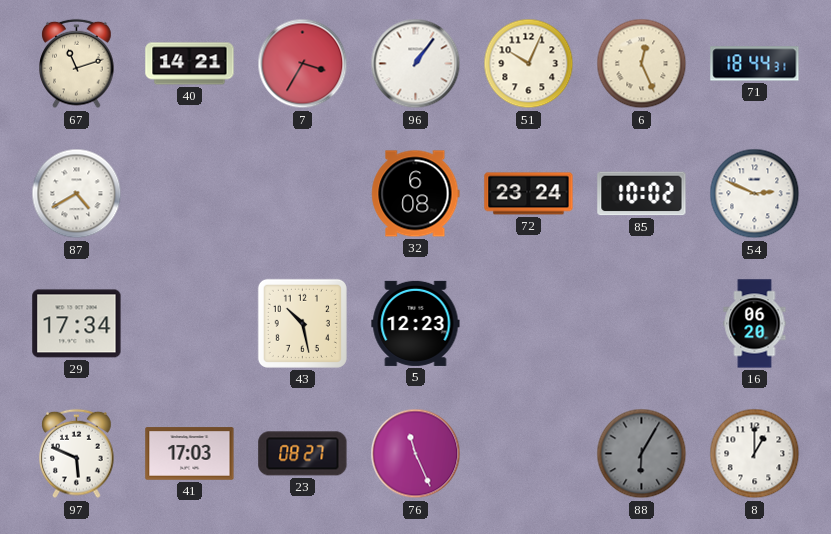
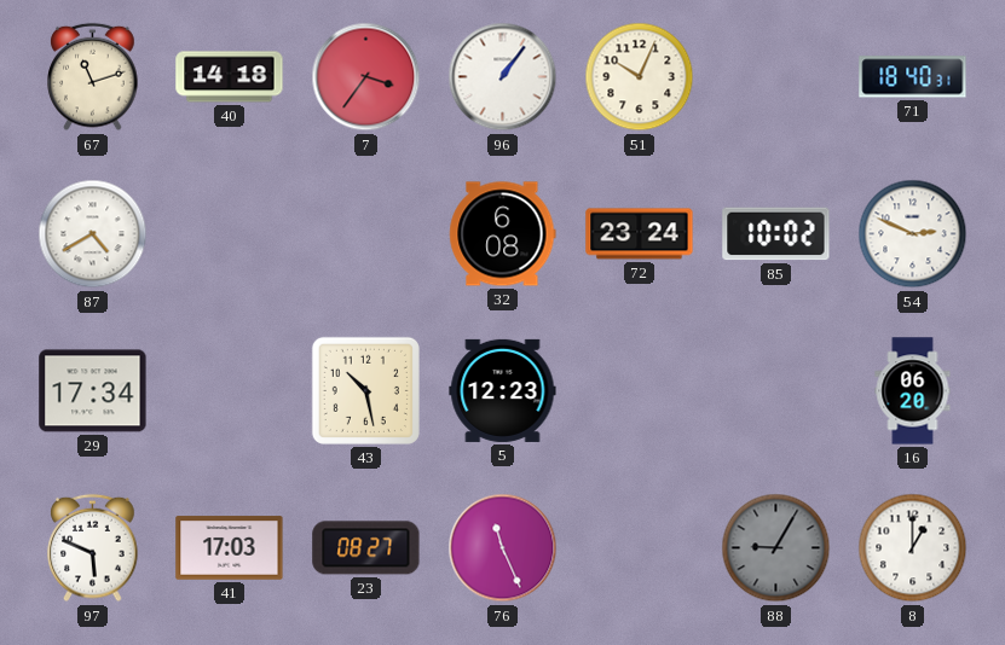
40: 14:21 -> 14:18
7: 3:35 -> 3:36
6: 12:26 -> none
71: 18:44 -> 18:40
88: 6:05 -> 9:05
